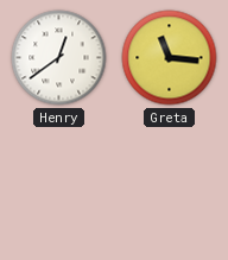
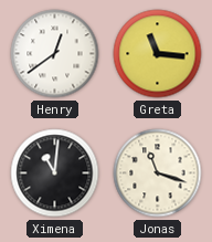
Ximena: none -> 11:01
Jonas: none -> 11:18
